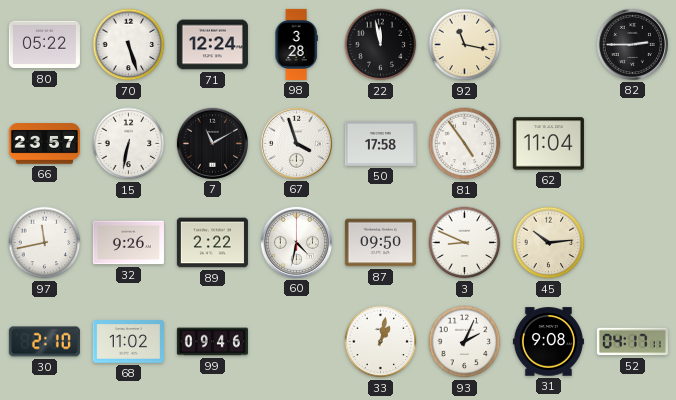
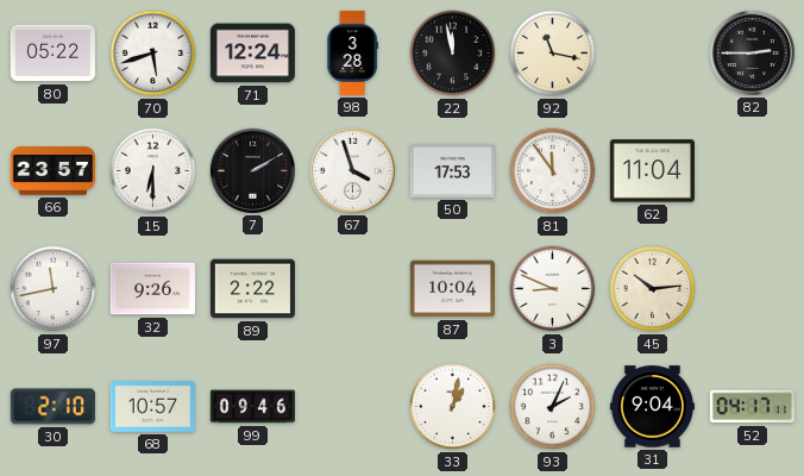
70: 5:27 -> 5:42
15: 6:32 -> 6:30
7: 11:10 -> 2:10
50: 17:58 -> 17:53
81: 4:54 -> 11:54
60: 4:32 -> none
87: 09:50 -> 10:04
68: 11:02 -> 10:57
31: 9:08 -> 9:04
